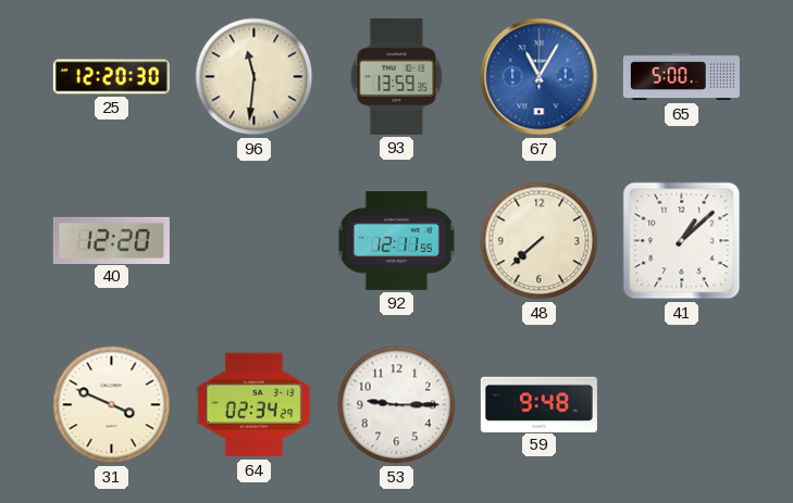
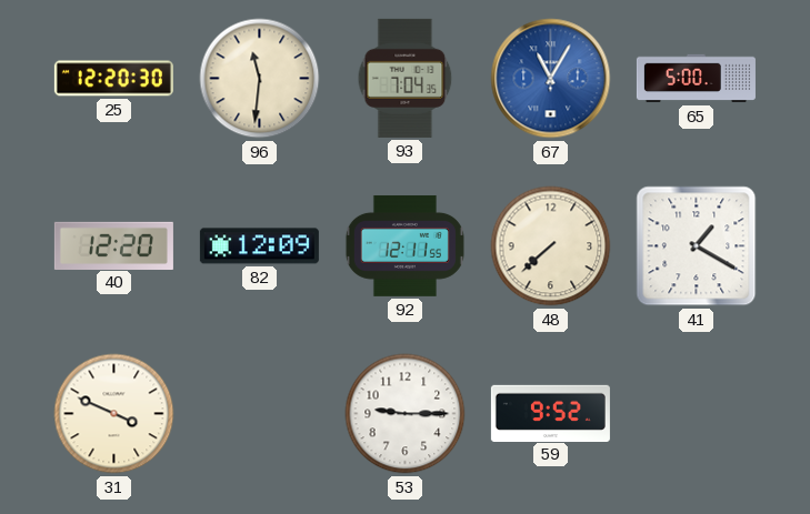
93: 13:59 -> 7:04
82: none -> 12:09
41: 1:08 -> 1:20
64: 02:34 -> none
59: 9:48 -> 9:52
